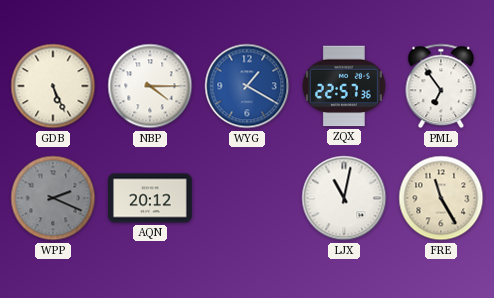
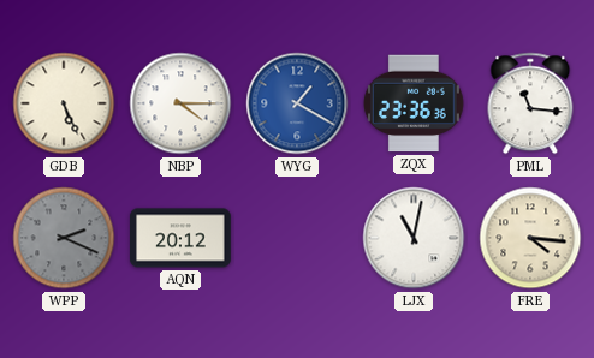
ZQX: 22:57 -> 23:36
PML: 6:54 -> 11:16
FRE: 11:25 -> 4:16
